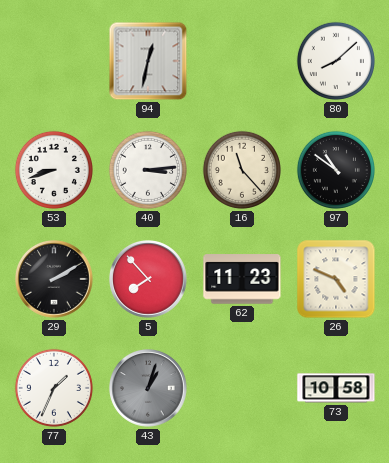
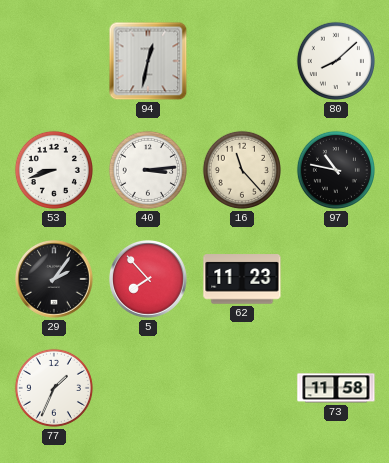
97: 10:51 -> 10:47
29: 2:10 -> 2:06
26: 4:49 -> none
43: 1:03 -> none
73: 10:58 -> 11:58
